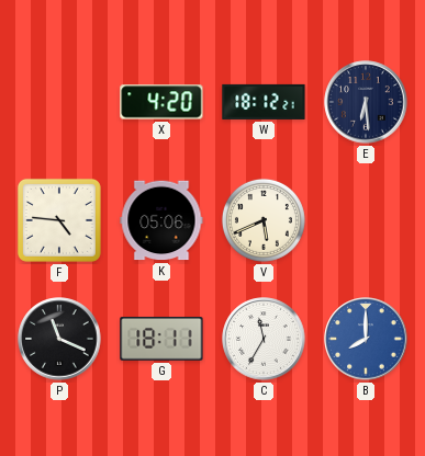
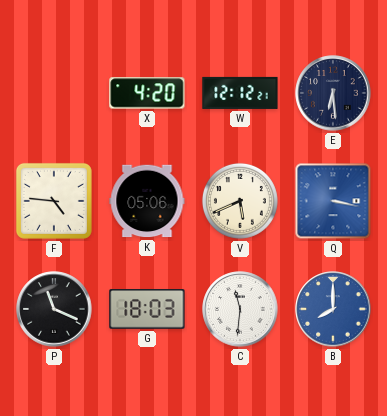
W: 18:12 -> 12:12
Q: none -> 3:17
G: 18:11 -> 18:03
C: 11:35 -> 11:31
